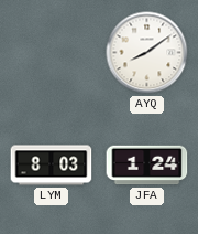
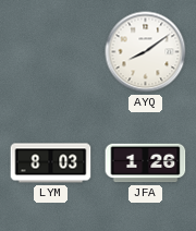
JFA: 1:24 -> 1:26
